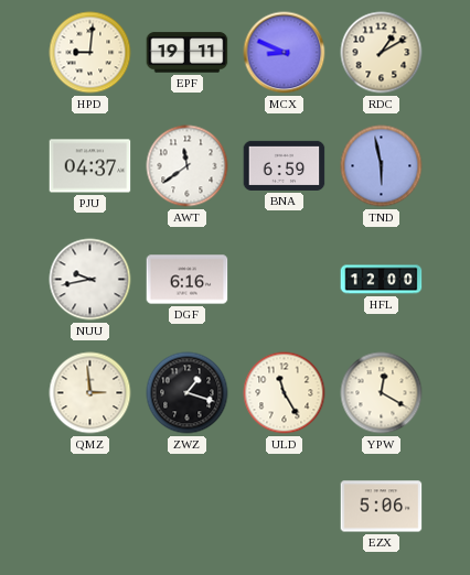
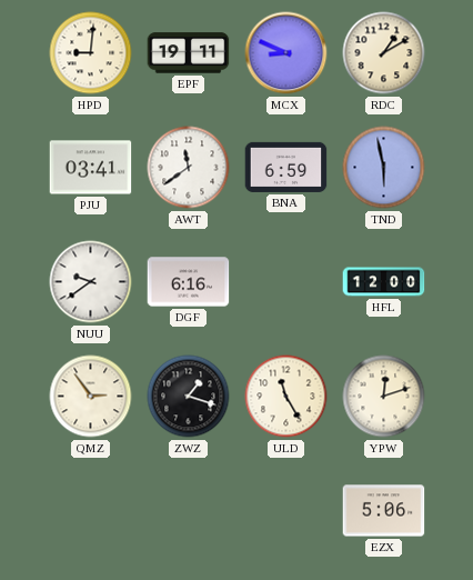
PJU: 04:37 -> 03:41
NUU: 9:43 -> 9:39
QMZ: 2:59 -> 2:54
YPW: 12:20 -> 12:12
